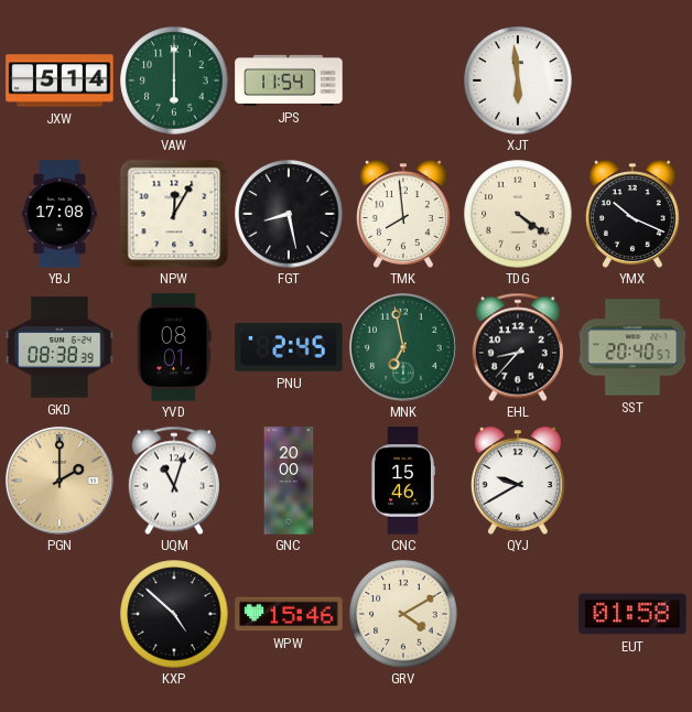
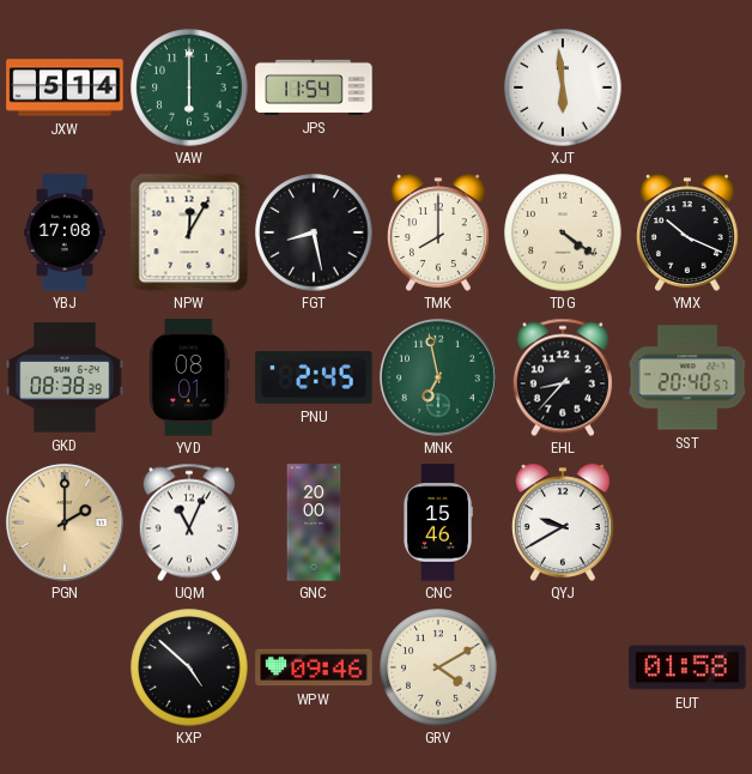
TMK: 7:59 -> 8:00
UQM: 11:03 -> 11:04
WPW: 15:46 -> 09:46
